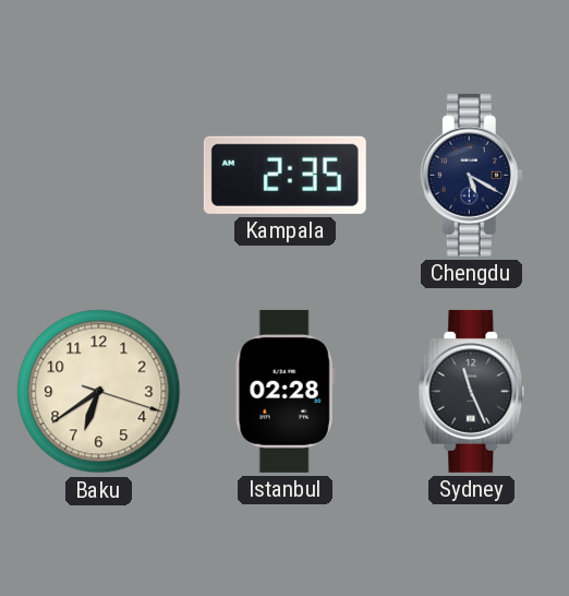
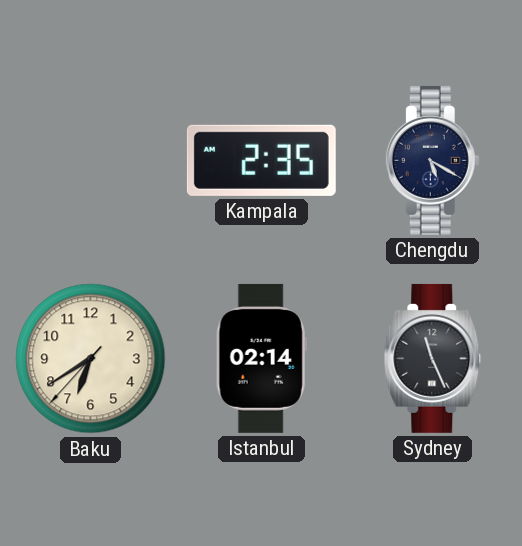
Baku: 6:39:18 -> 6:39:37
Istanbul: 02:28 -> 02:14
